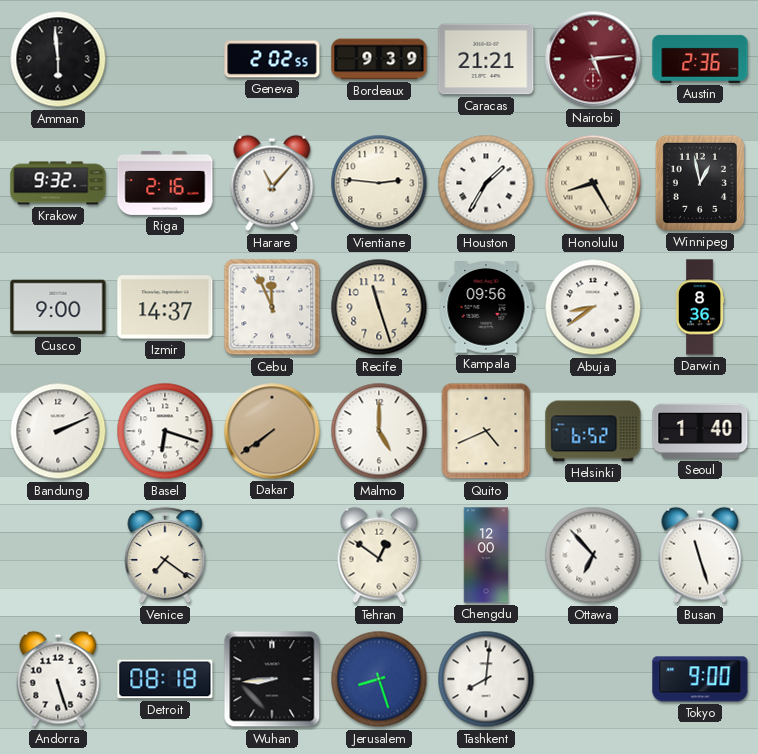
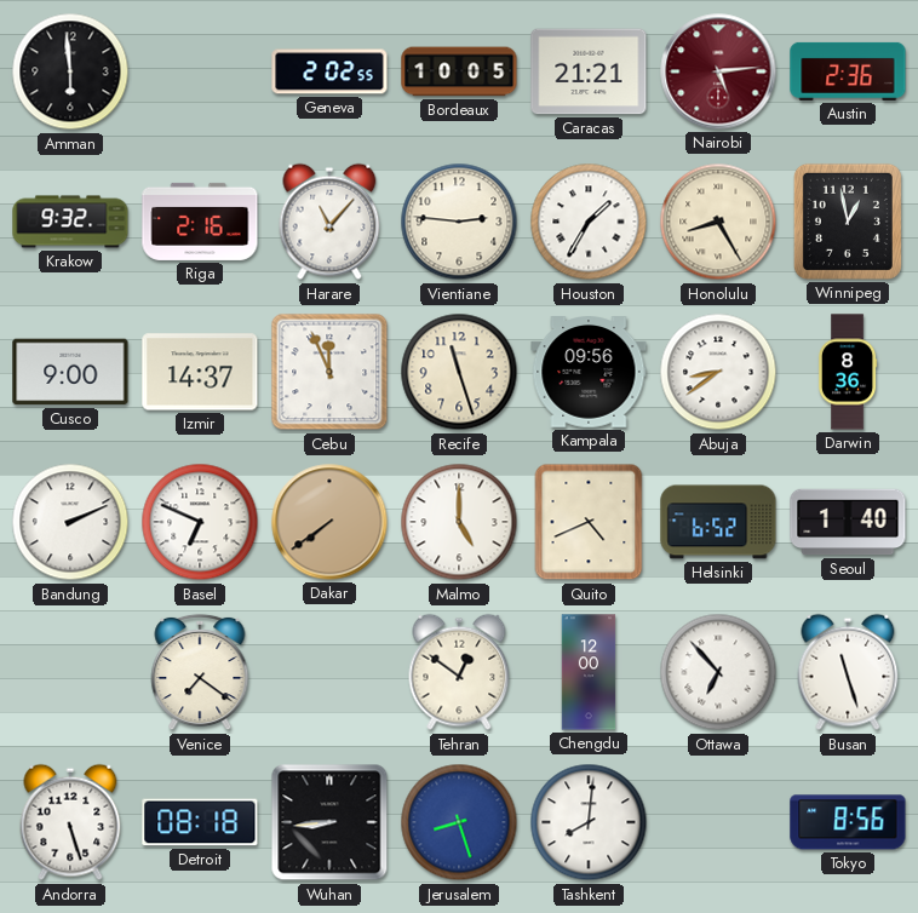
Bordeaux: 9:39 -> 10:05
Basel: 6:18 -> 6:49
Tokyo: 9:00 -> 8:56
